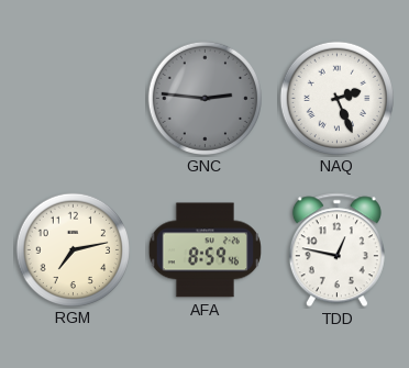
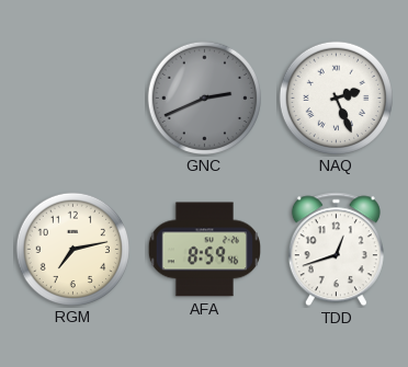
GNC: 2:46 -> 2:41
TDD: 12:47 -> 12:42
